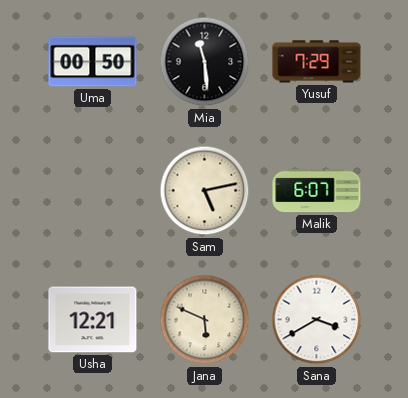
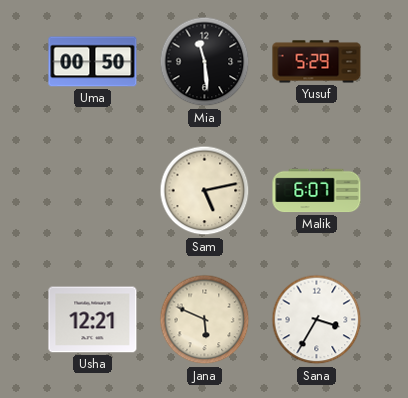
Yusuf: 7:29 -> 5:29
Sana: 3:40 -> 3:35
